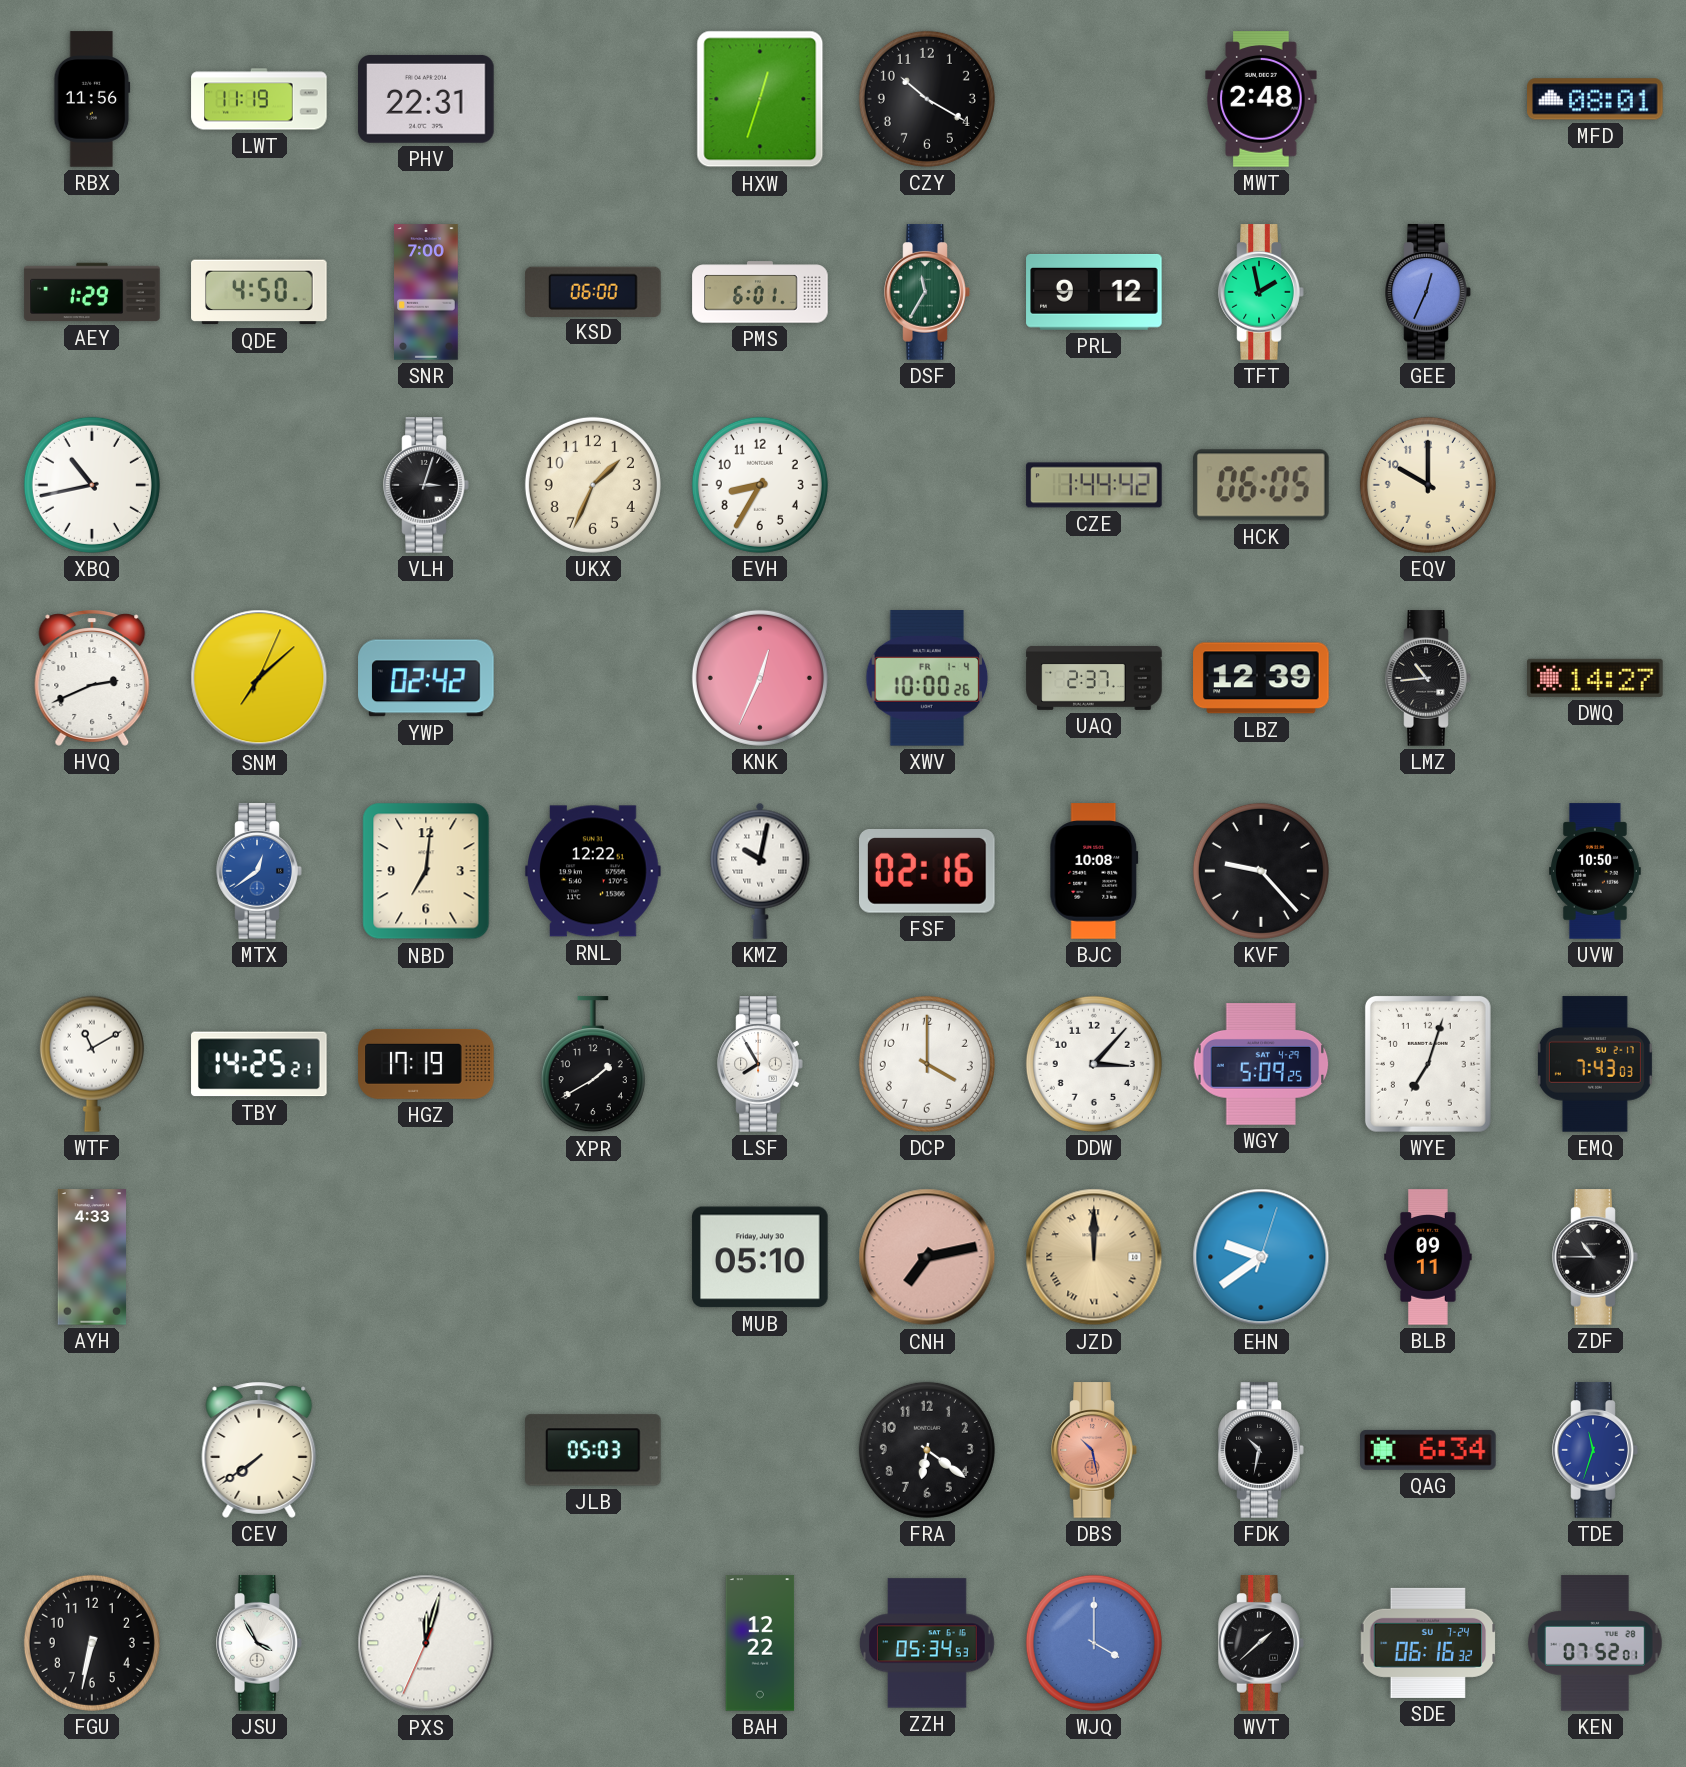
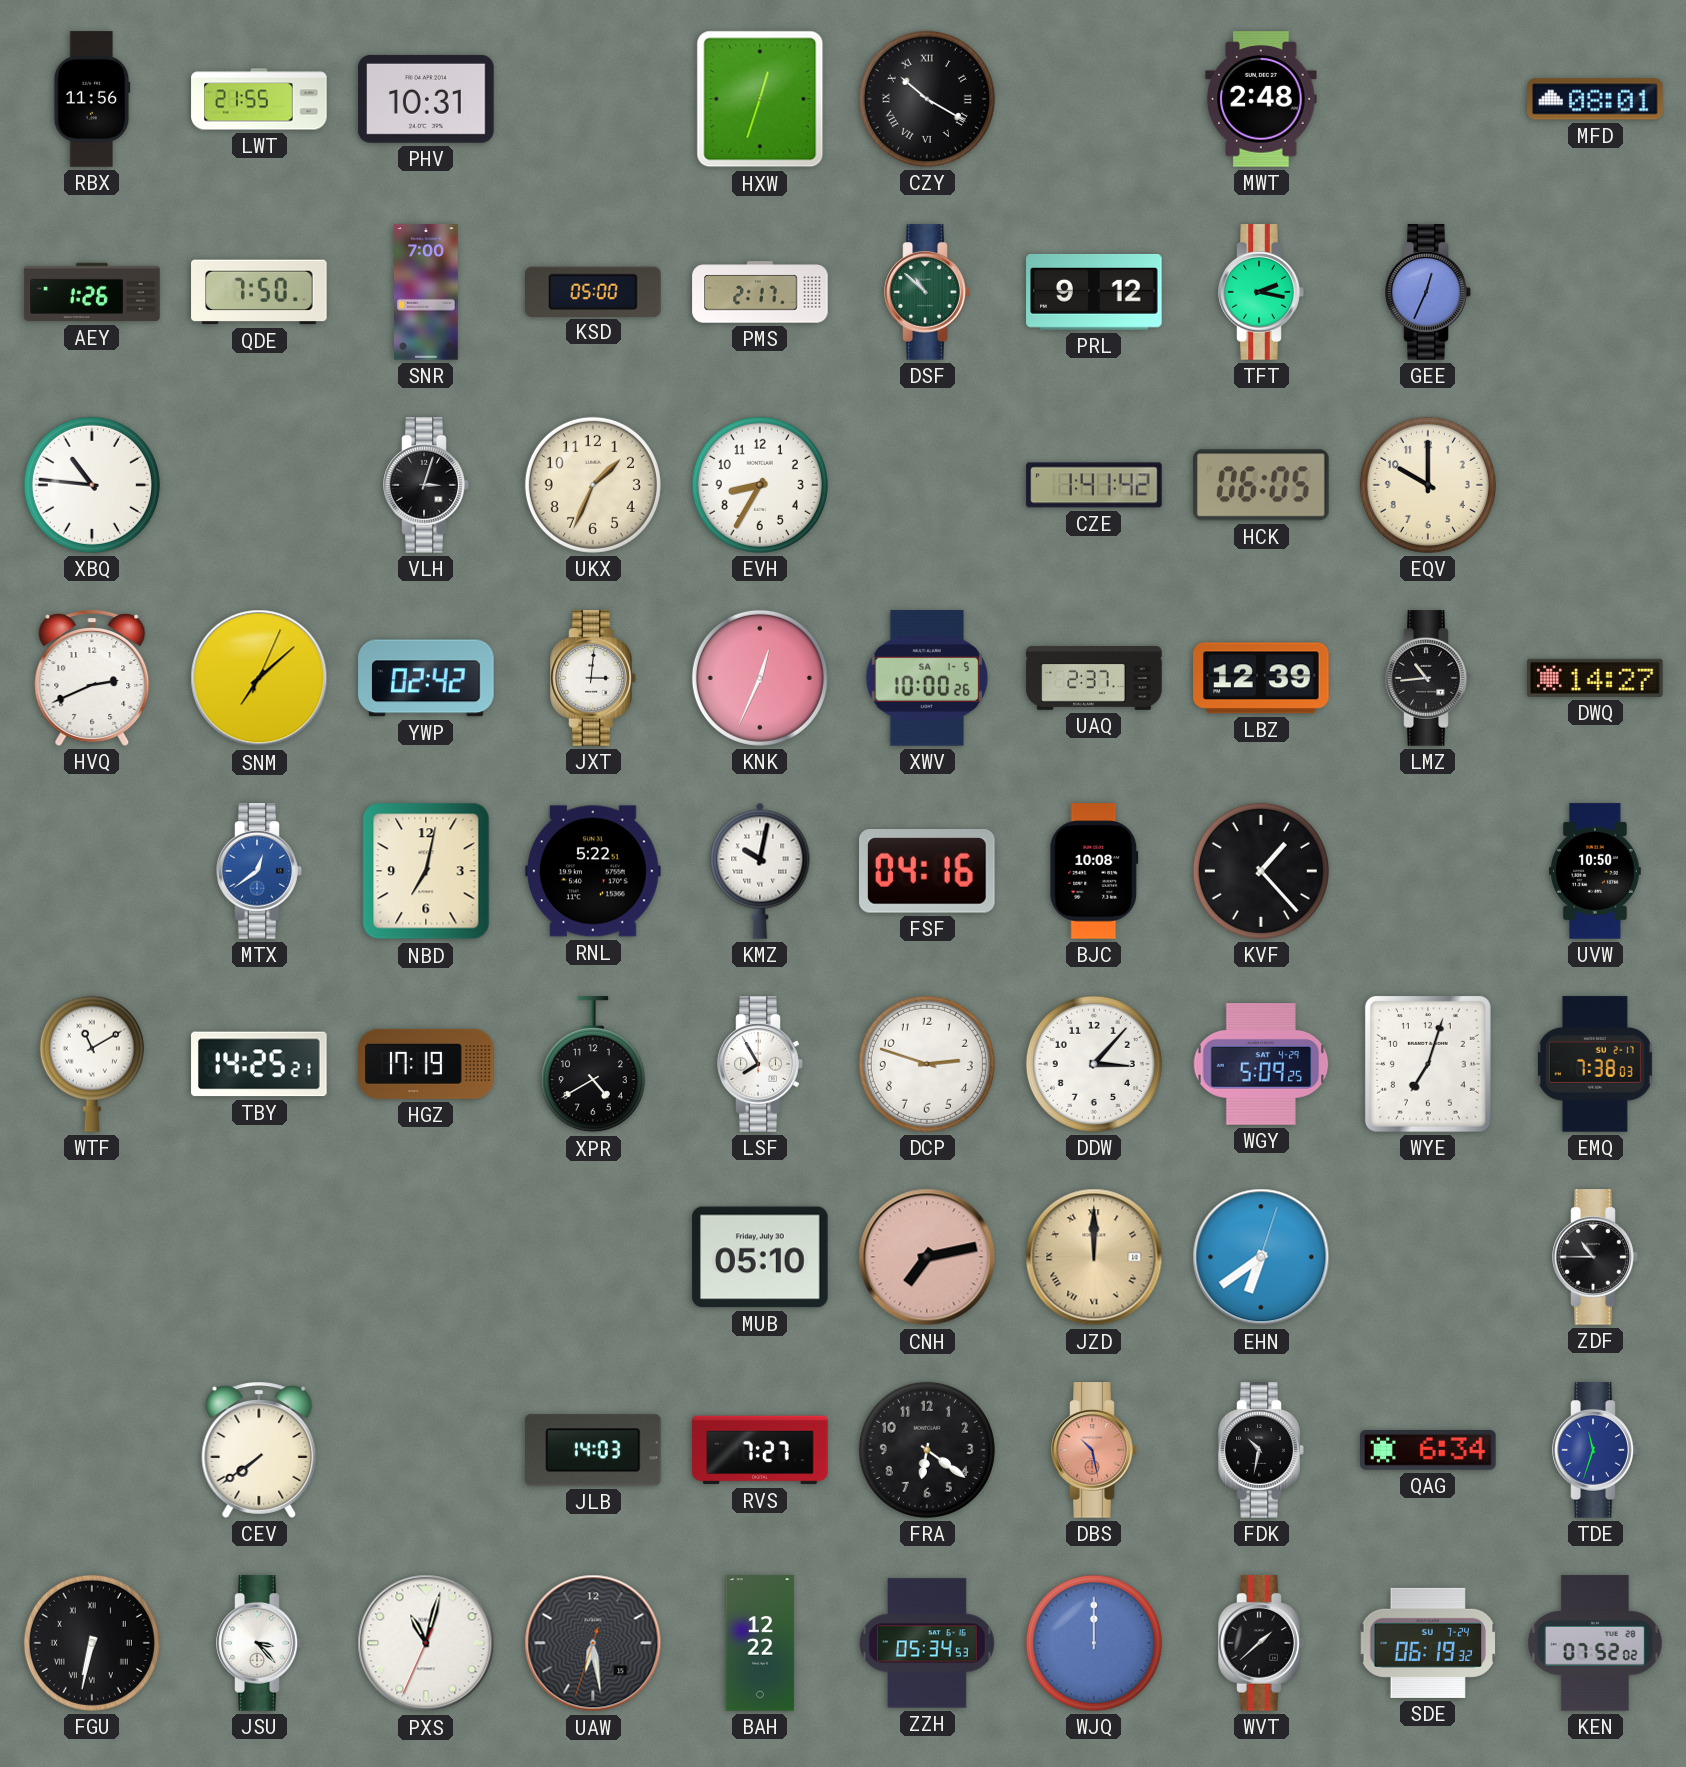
LWT: 11:19 -> 21:55
PHV: 22:31 -> 10:31
CZY numerals: Arabic -> Roman
AEY: 1:29 -> 1:26
QDE: 4:50 -> 7:50
KSD: 06:00 -> 05:00
PMS: 6:01 -> 2:17
DSF: 11:35 -> 10:52
TFT: 1:58 -> 2:17
XBQ: 10:43 -> 10:46
CZE: 1:44 -> 1:41
JXT: none -> 3:01
XWV date: FR 1-4 -> SA 1-5
NBD: 7:01 -> 7:02
RNL: 12:22 -> 5:22
FSF: 02:16 -> 04:16
KVF: 9:23 -> 1:23
XPR: 1:40 -> 4:40
DCP: 4:00 -> 2:48
EMQ: 7:43 -> 7:38
AYH: 4:33 -> none
EHN: 9:39 -> 6:39
BLB: 09:11 -> none
JLB: 05:03 -> 14:03
RVS: none -> 7:27
FGU numerals: Arabic -> Roman
JSU: 3:55 -> 3:23
PXS: 12:02 -> 11:02
UAW: none -> 6:28
WJQ: 4:00 -> 12:00
SDE: 06:16 -> 06:19
KEN: 07:52:01 -> 07:52:02
